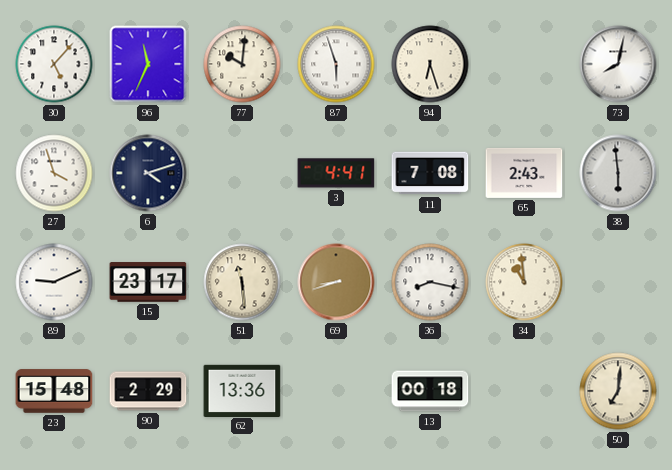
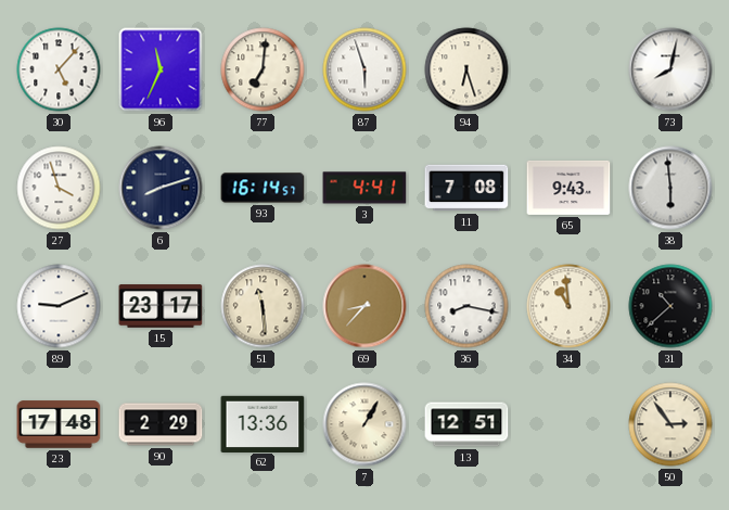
77: 10:01 -> 7:01
6: 4:12 -> 8:12
93: none -> 16:14
65: 2:43 -> 9:43
69: 8:42 -> 8:37
31: none -> 10:38
23: 15:48 -> 17:48
7: none -> 1:05
13: 00:18 -> 12:51
50: 7:01 -> 2:54
